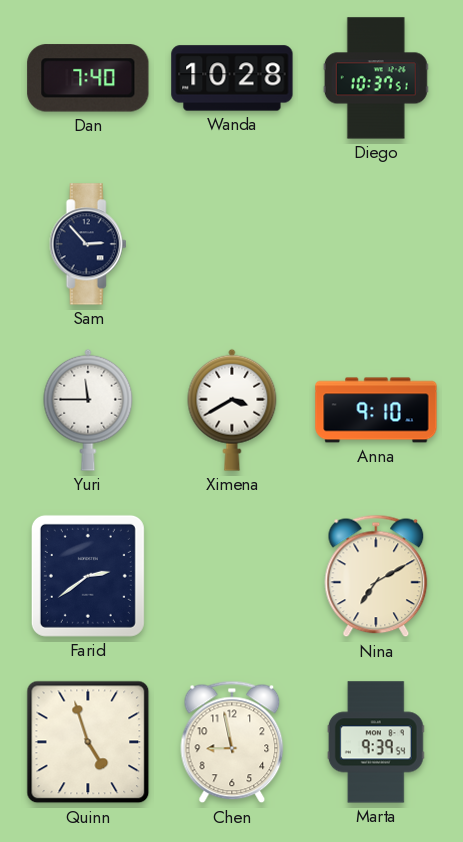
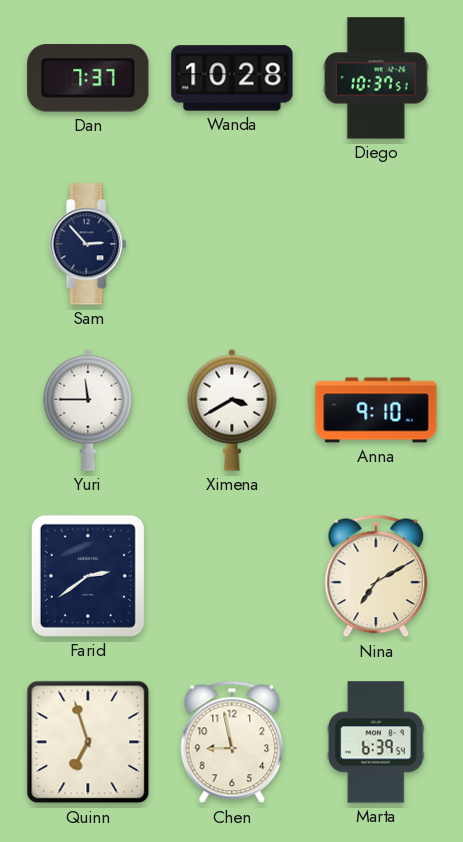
Dan: 7:40 -> 7:37
Quinn: 4:57 -> 6:57
Marta: 9:39 -> 6:39
